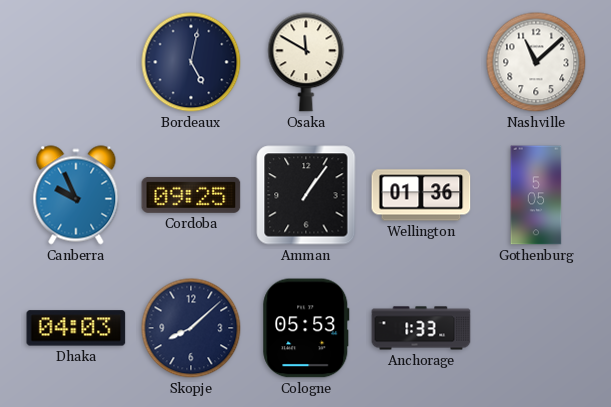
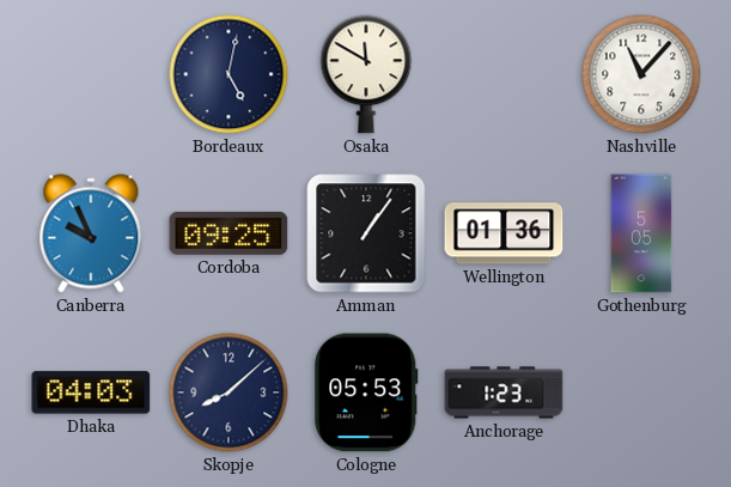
Nashville: 11:08 -> 11:07
Anchorage: 1:33 -> 1:23
